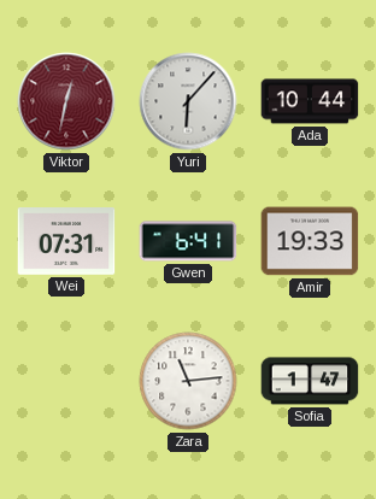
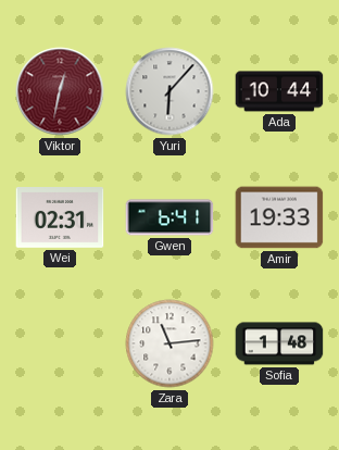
Wei: 07:31 -> 02:31
Sofia: 1:47 -> 1:48
